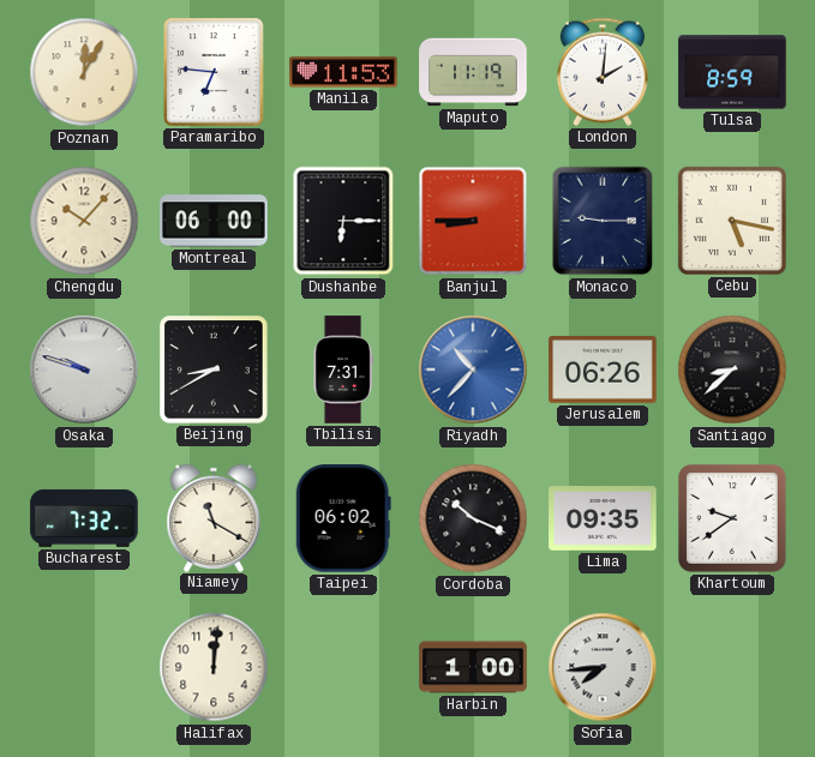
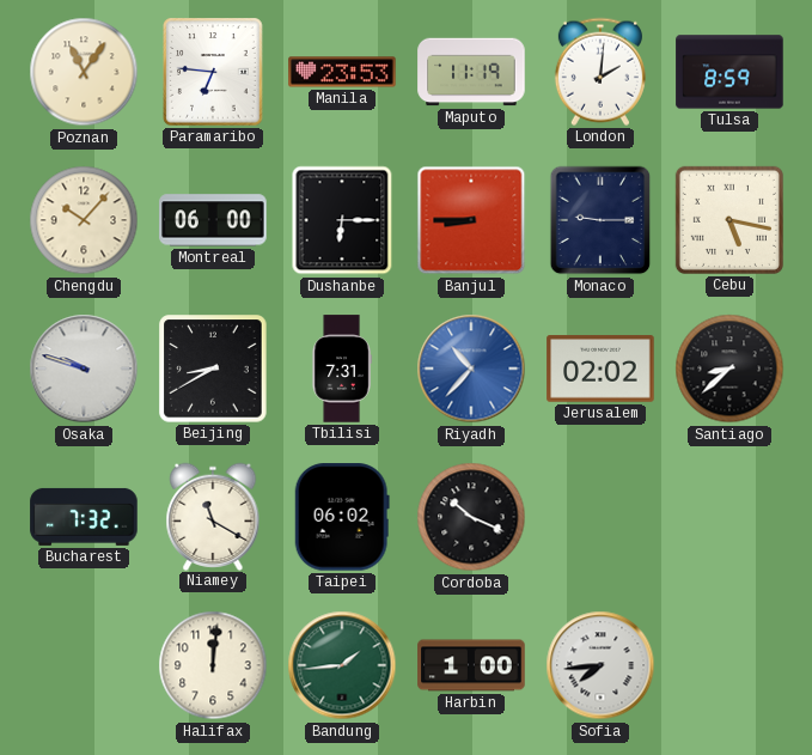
Poznan: 12:05 -> 11:06
Manila: 11:53 -> 23:53
Jerusalem: 06:26 -> 02:02
Lima: 09:35 -> none
Khartoum: 9:39 -> none
Bandung: none -> 1:44
